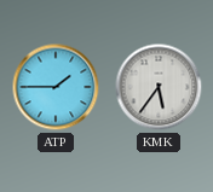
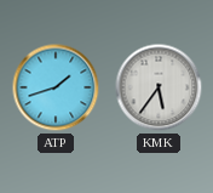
ATP: 1:45 -> 1:42
